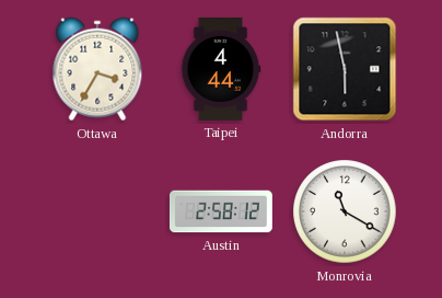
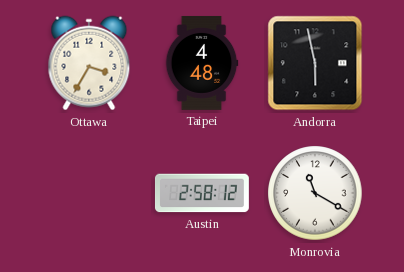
Taipei: 4:44 -> 4:48
